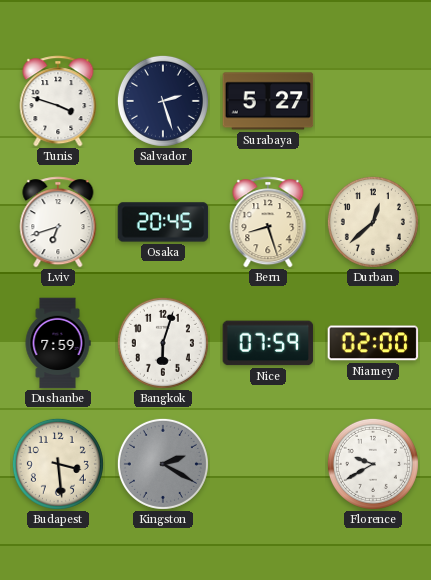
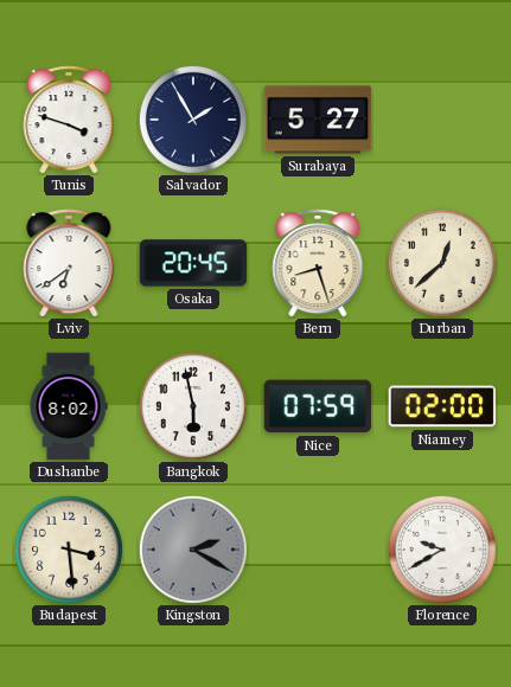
Salvador: 2:27 -> 1:55
Lviv: 6:42 -> 6:39
Dushanbe: 7:59 -> 8:02
Bangkok: 6:03 -> 5:58
